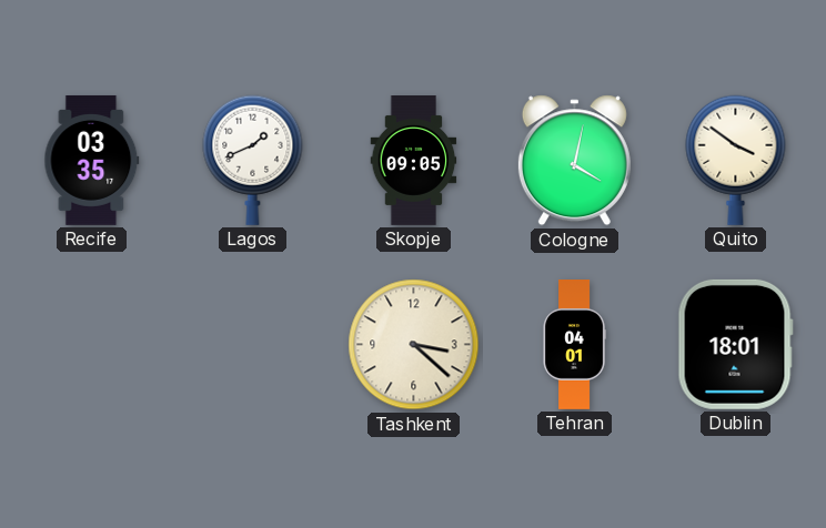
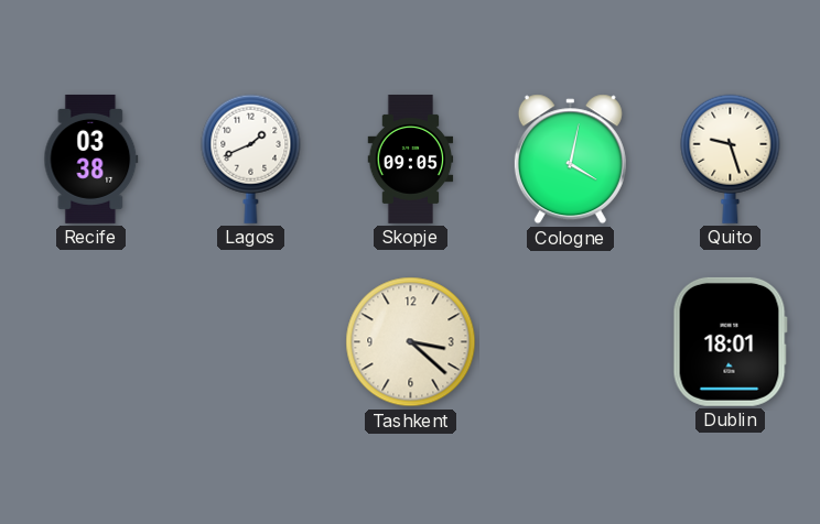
Recife: 03:35 -> 03:38
Quito: 3:51 -> 9:27
Tehran: 04:01 -> none
